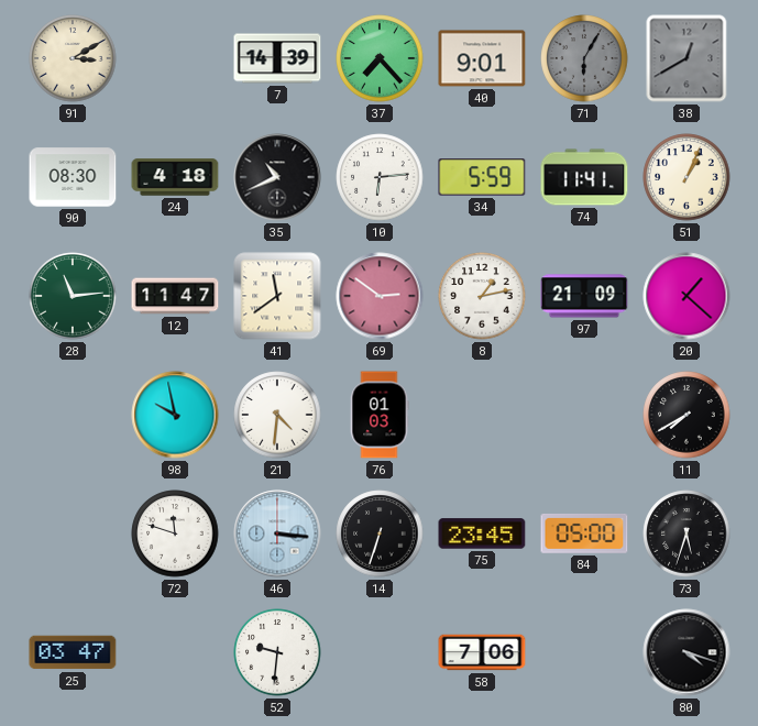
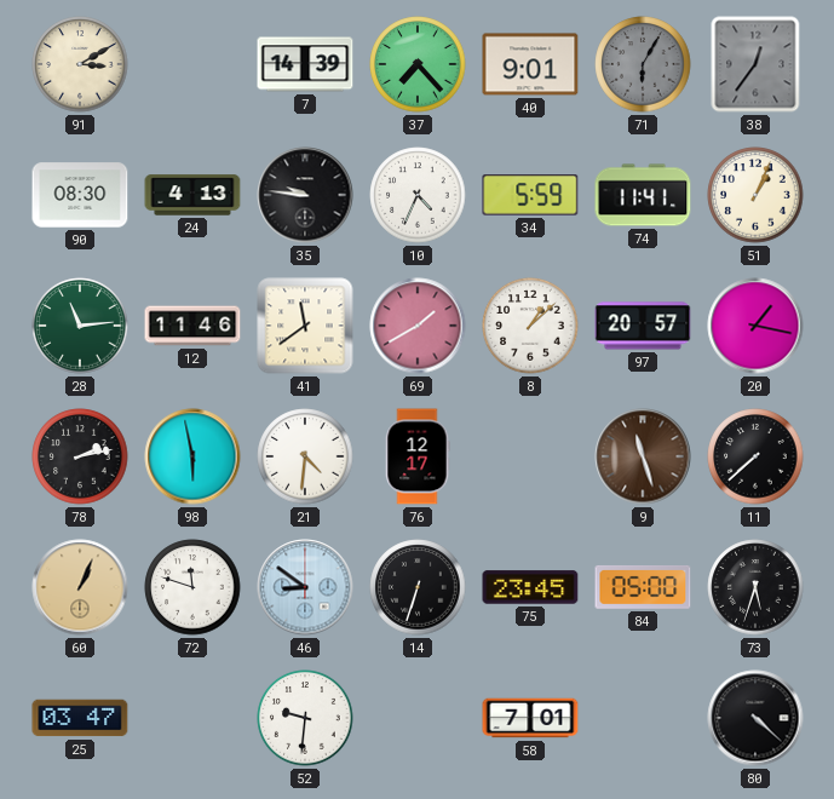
38: 12:40 -> 12:36
24: 4:18 -> 4:13
35: 10:41 -> 9:46
10: 6:14 -> 4:34
12: 11:47 -> 11:46
69: 2:51 -> 1:40
8: 1:13 -> 1:08
97: 21:09 -> 20:57
20: 1:22 -> 1:17
78: none -> 2:13
98: 9:58 -> 5:58
76: 01:03 -> 12:17
9: none -> 11:27
11: 7:40 -> 7:38
60: none -> 1:04
46: 3:16 -> 8:51
58: 7:06 -> 7:01
80: 4:18 -> 4:22
